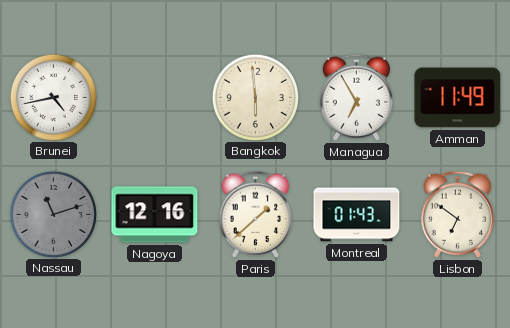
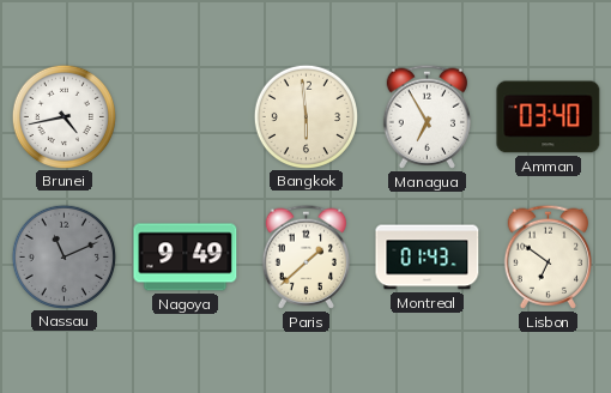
Amman: 11:49 -> 03:40
Nassau: 11:12 -> 11:11
Nagoya: 12:16 -> 9:49
